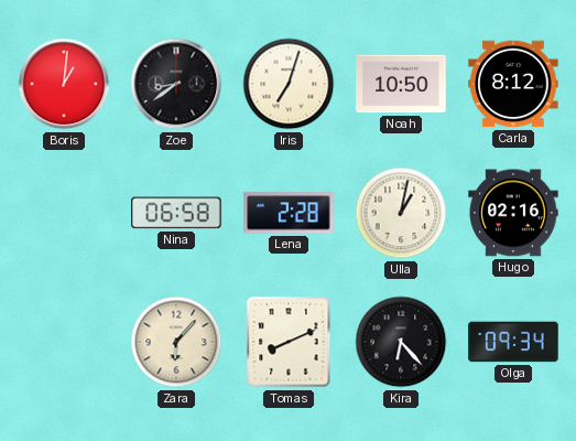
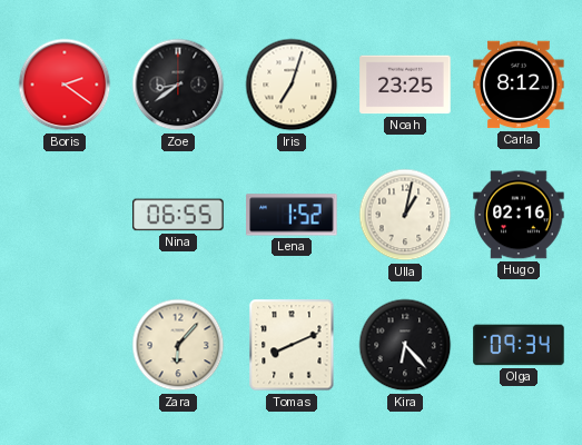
Boris: 1:01 -> 2:21
Noah: 10:50 -> 23:25
Nina: 06:58 -> 06:55
Lena: 2:28 -> 1:52
